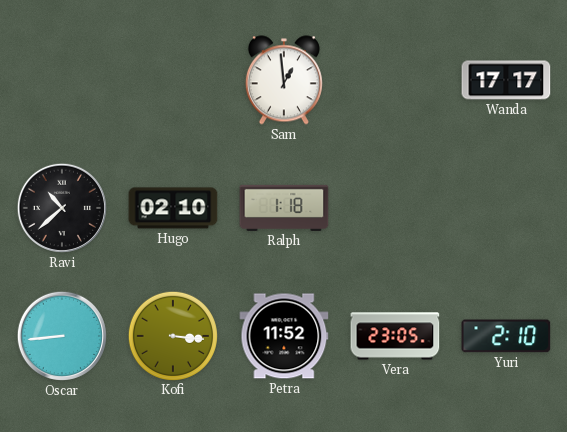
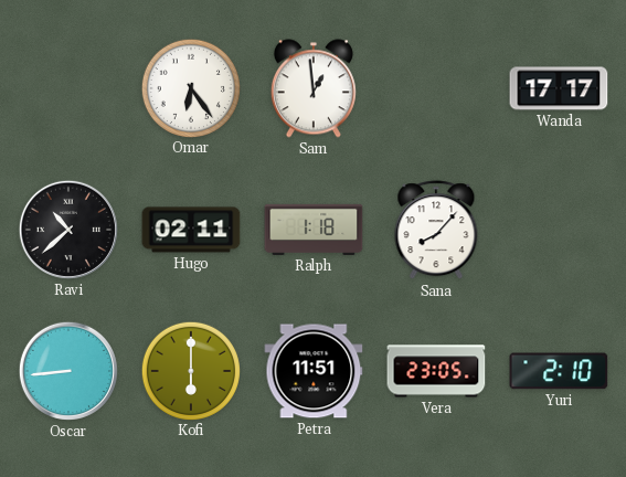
Omar: none -> 6:24
Hugo: 02:10 -> 02:11
Sana: none -> 8:07
Kofi: 3:16 -> 6:00
Petra: 11:52 -> 11:51
